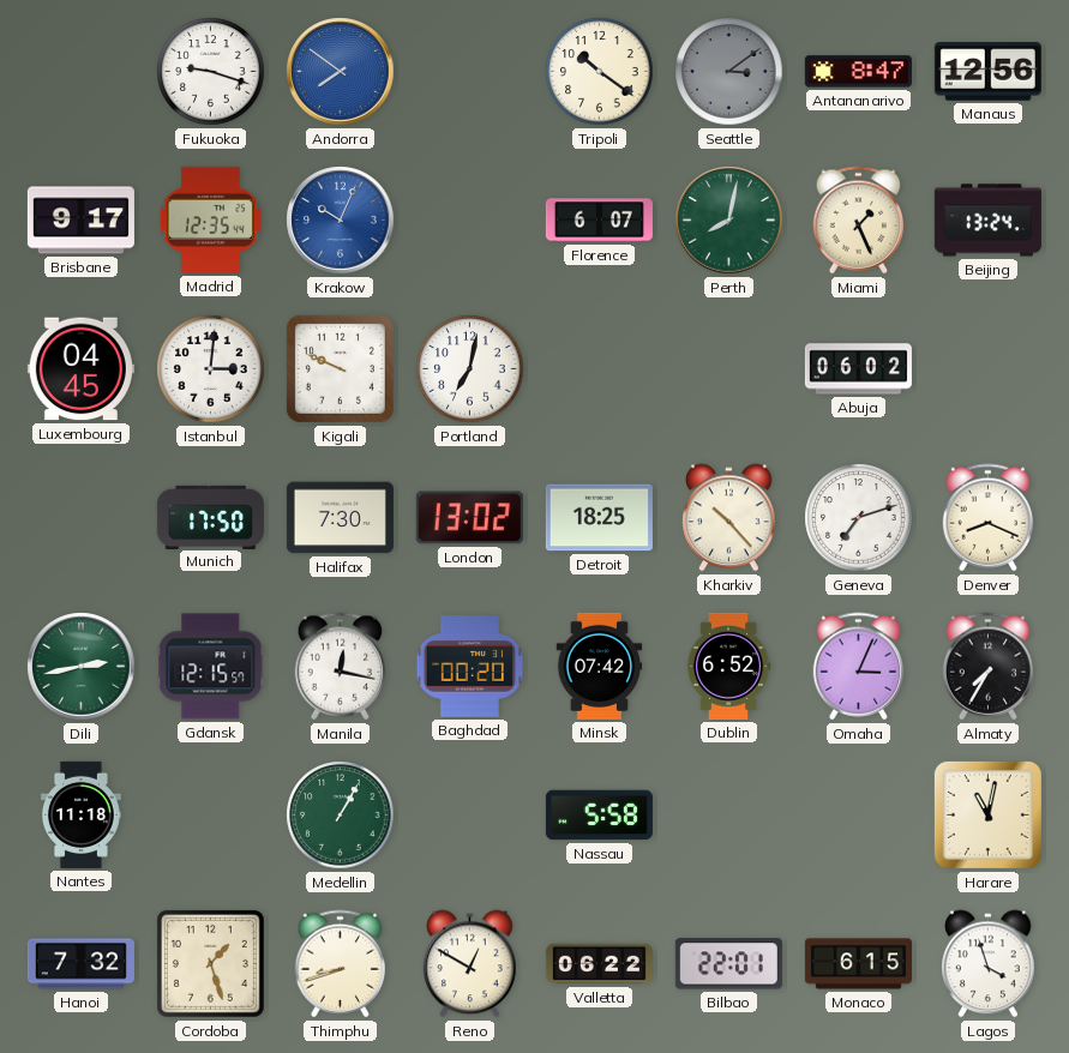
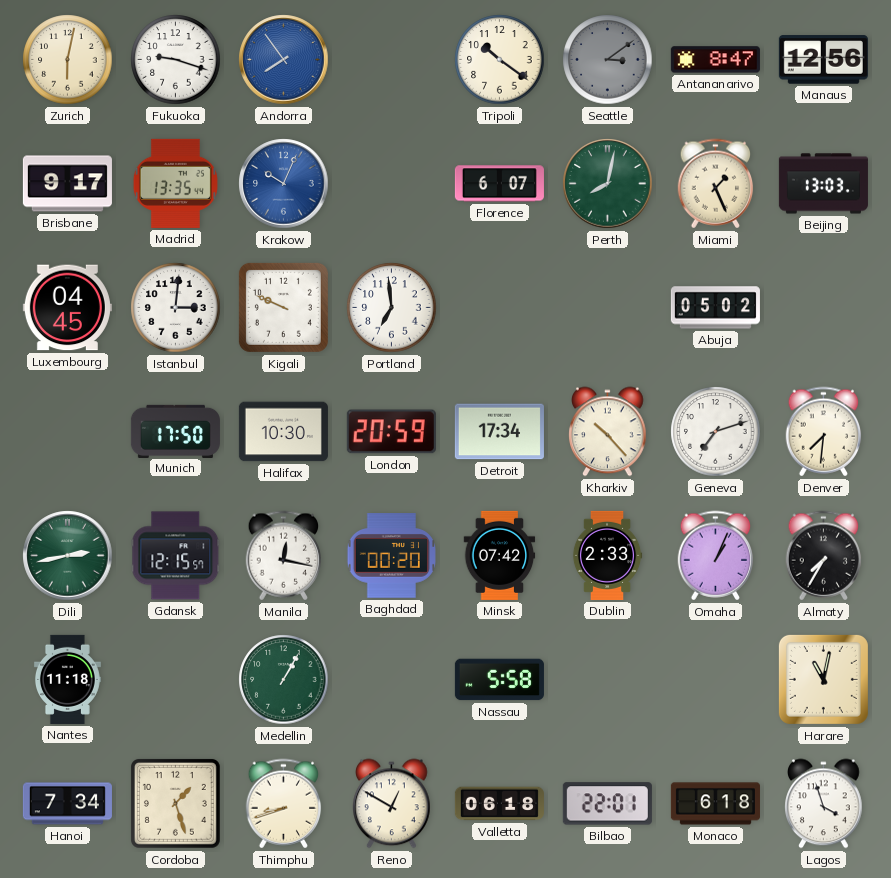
Zurich: none -> 6:02
Andorra: 7:51 -> 7:54
Madrid: 12:35 -> 13:35
Beijing: 13:24 -> 13:03
Portland: 7:02 -> 6:59
Abuja: 06:02 -> 05:02
Halifax: 7:30 -> 10:30
London: 13:02 -> 20:59
Detroit: 18:25 -> 17:34
Denver: 8:19 -> 7:31
Dublin: 6:52 -> 2:33
Omaha: 3:04 -> 1:04
Hanoi: 7:32 -> 7:34
Valletta: 06:22 -> 06:18
Monaco: 6:15 -> 6:18
